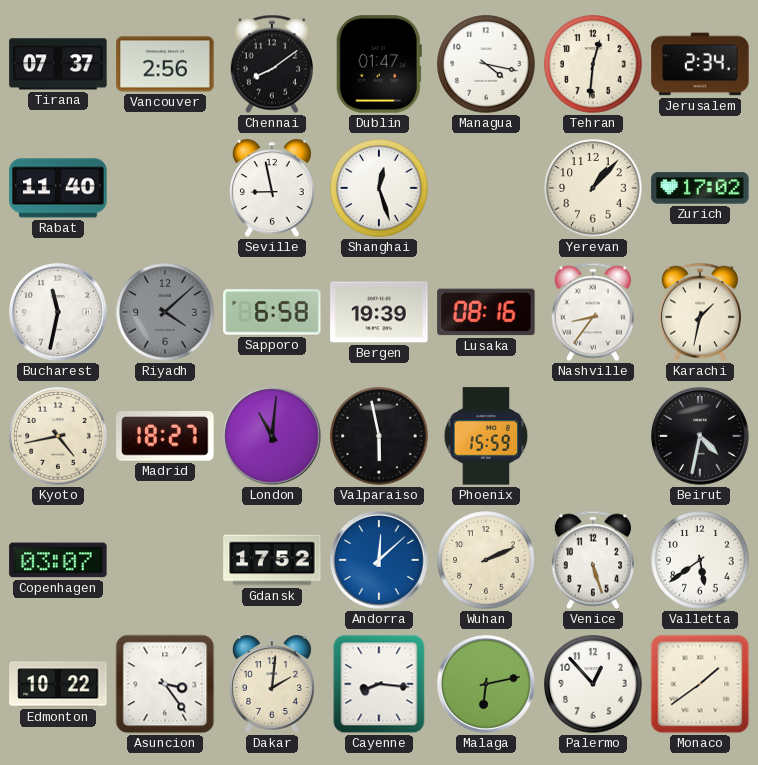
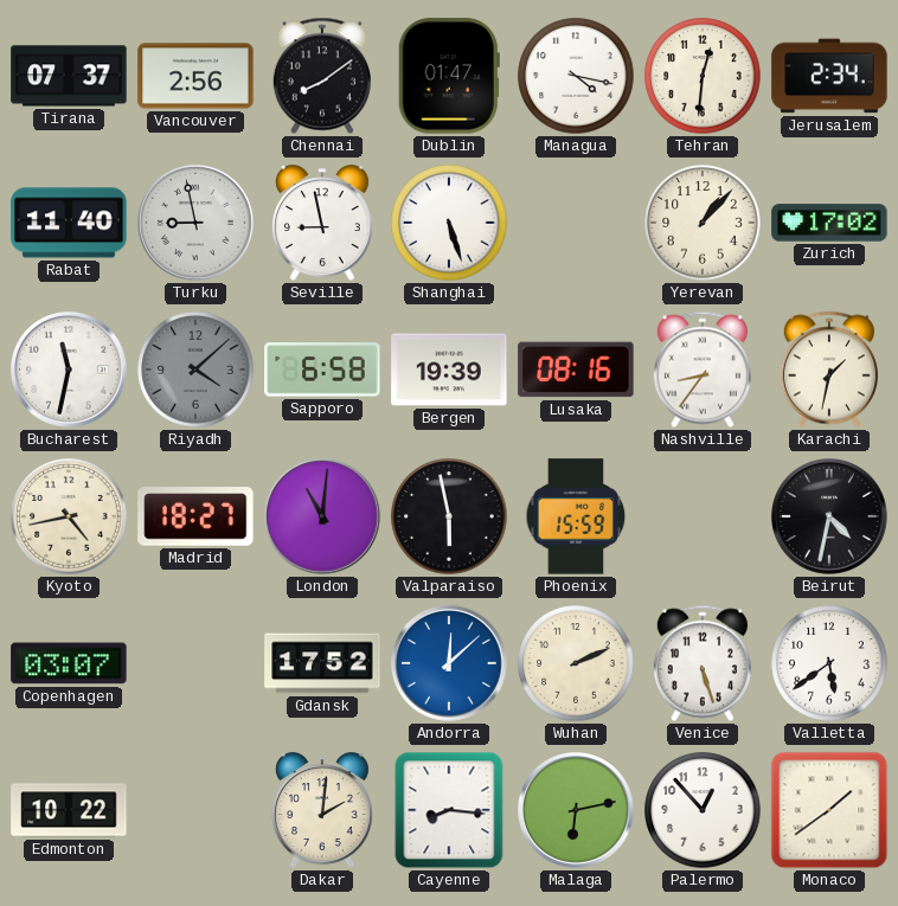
Turku: none -> 8:58
Shanghai: 12:27 -> 5:27
Asuncion: 3:24 -> none
